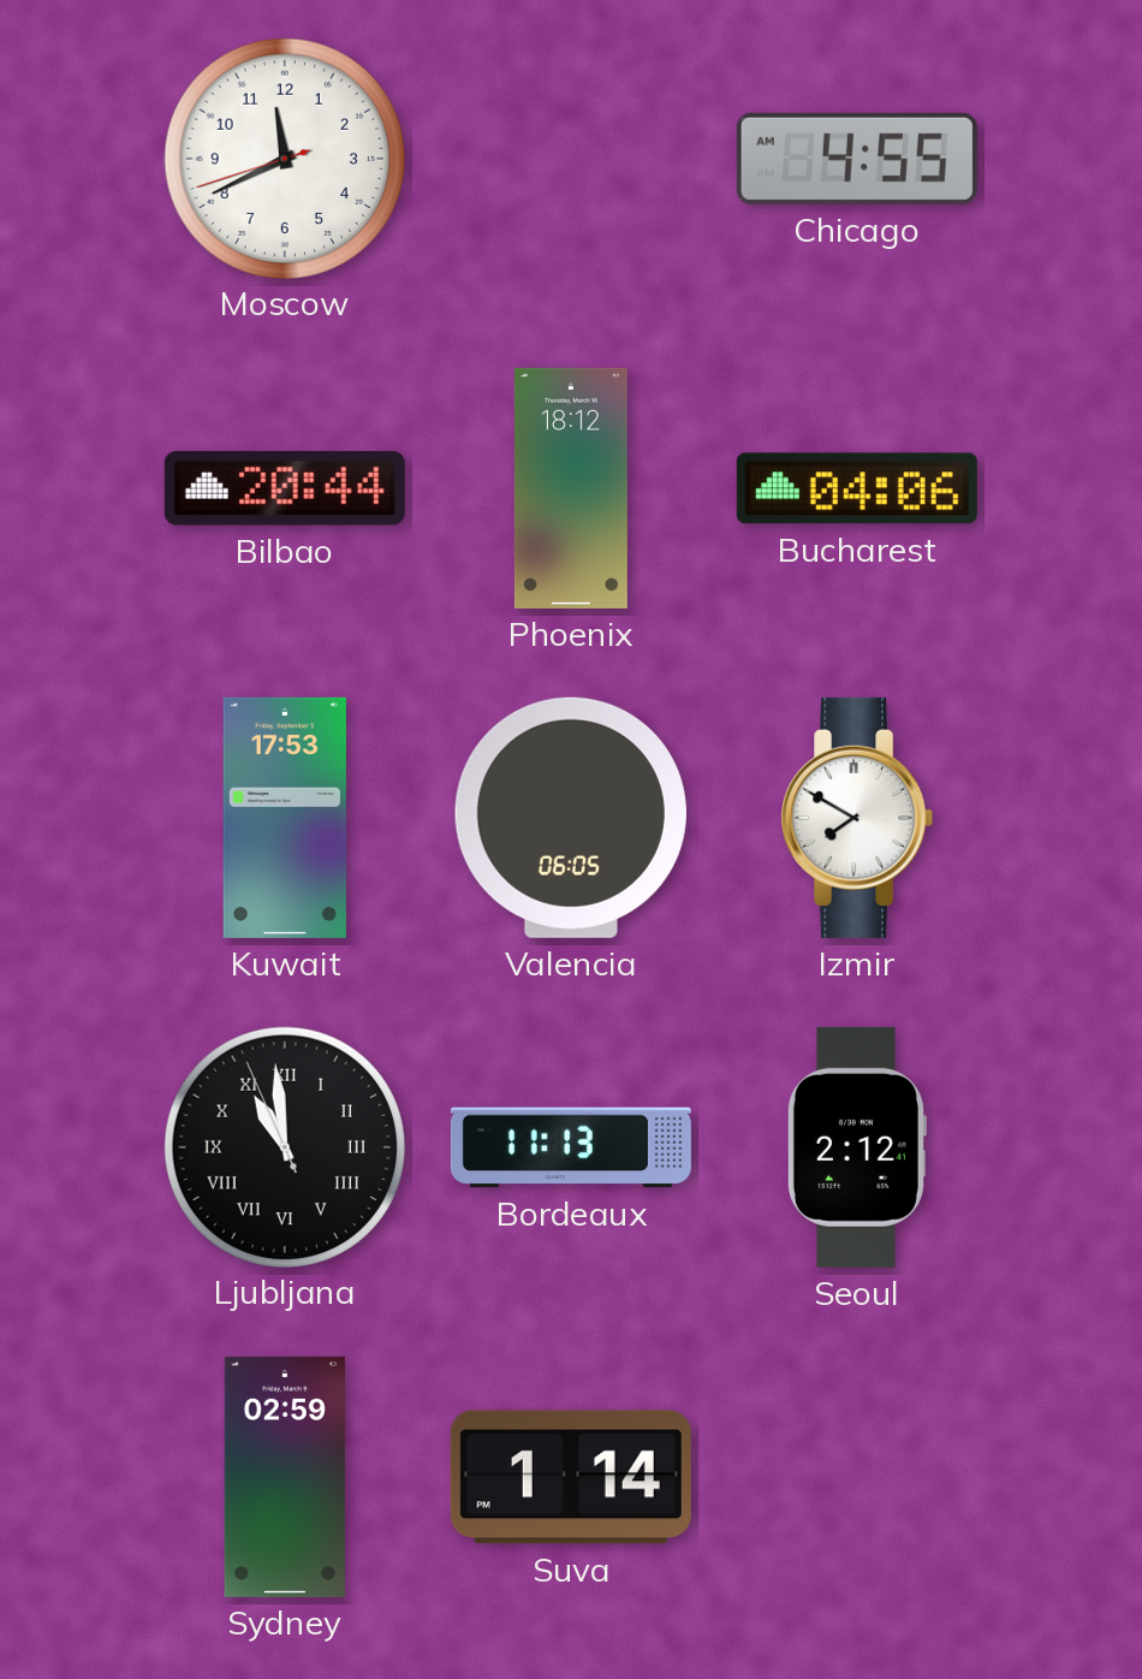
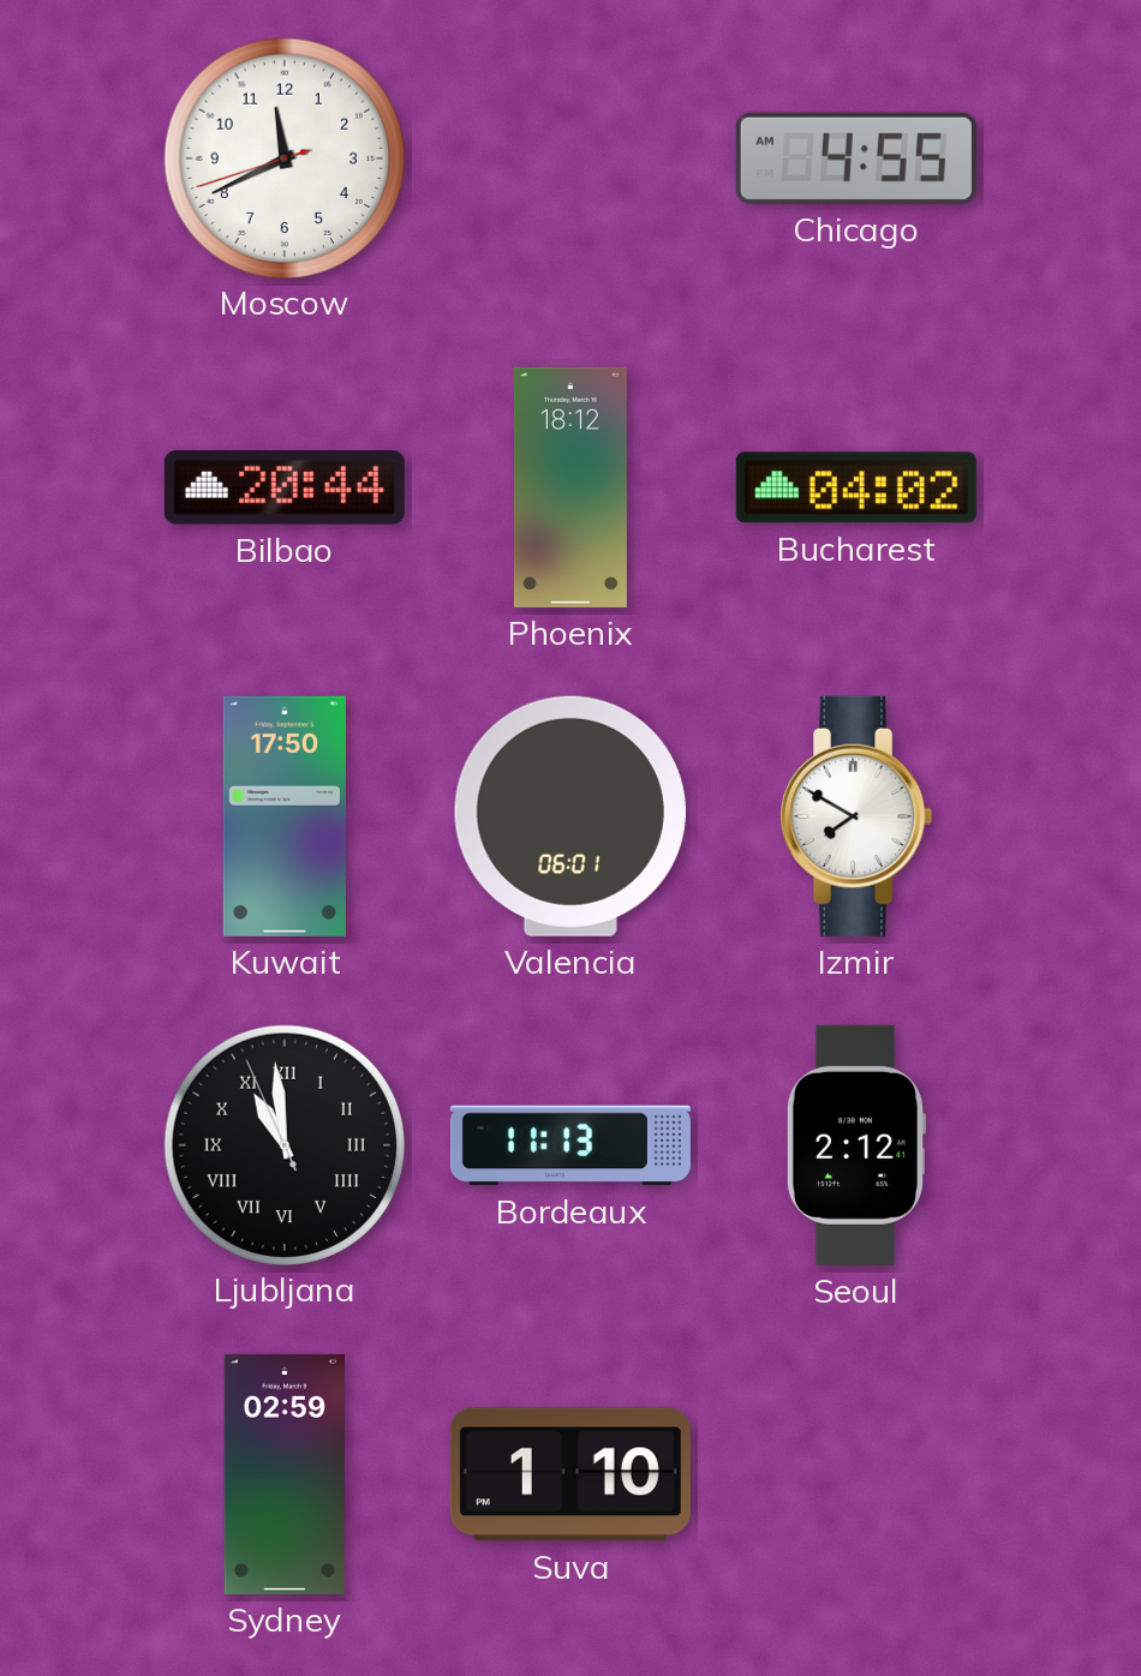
Bucharest: 04:06 -> 04:02
Kuwait: 17:53 -> 17:50
Valencia: 06:05 -> 06:01
Suva: 1:14 -> 1:10
